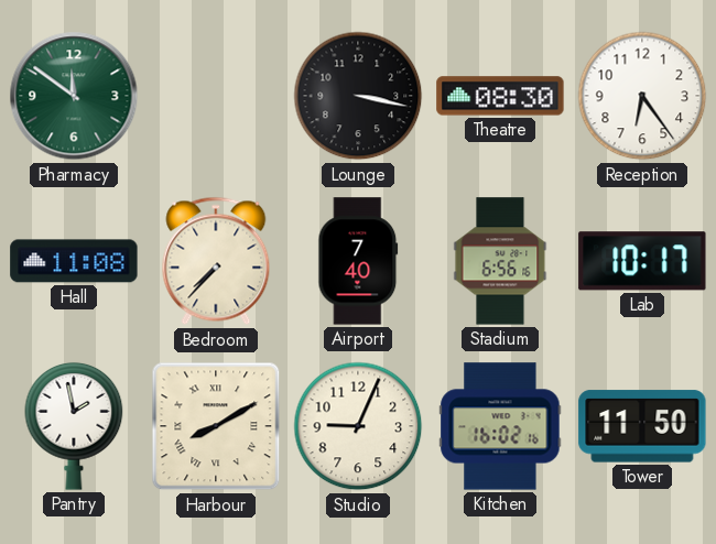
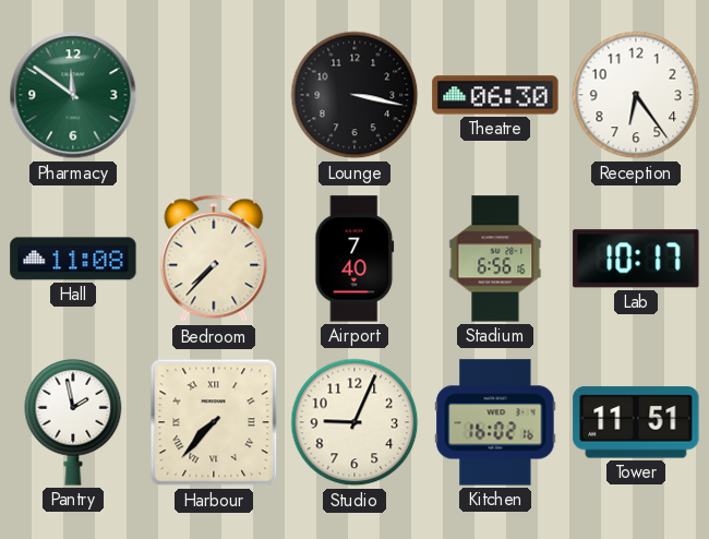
Theatre: 08:30 -> 06:30
Harbour: 8:10 -> 7:37
Tower: 11:50 -> 11:51
